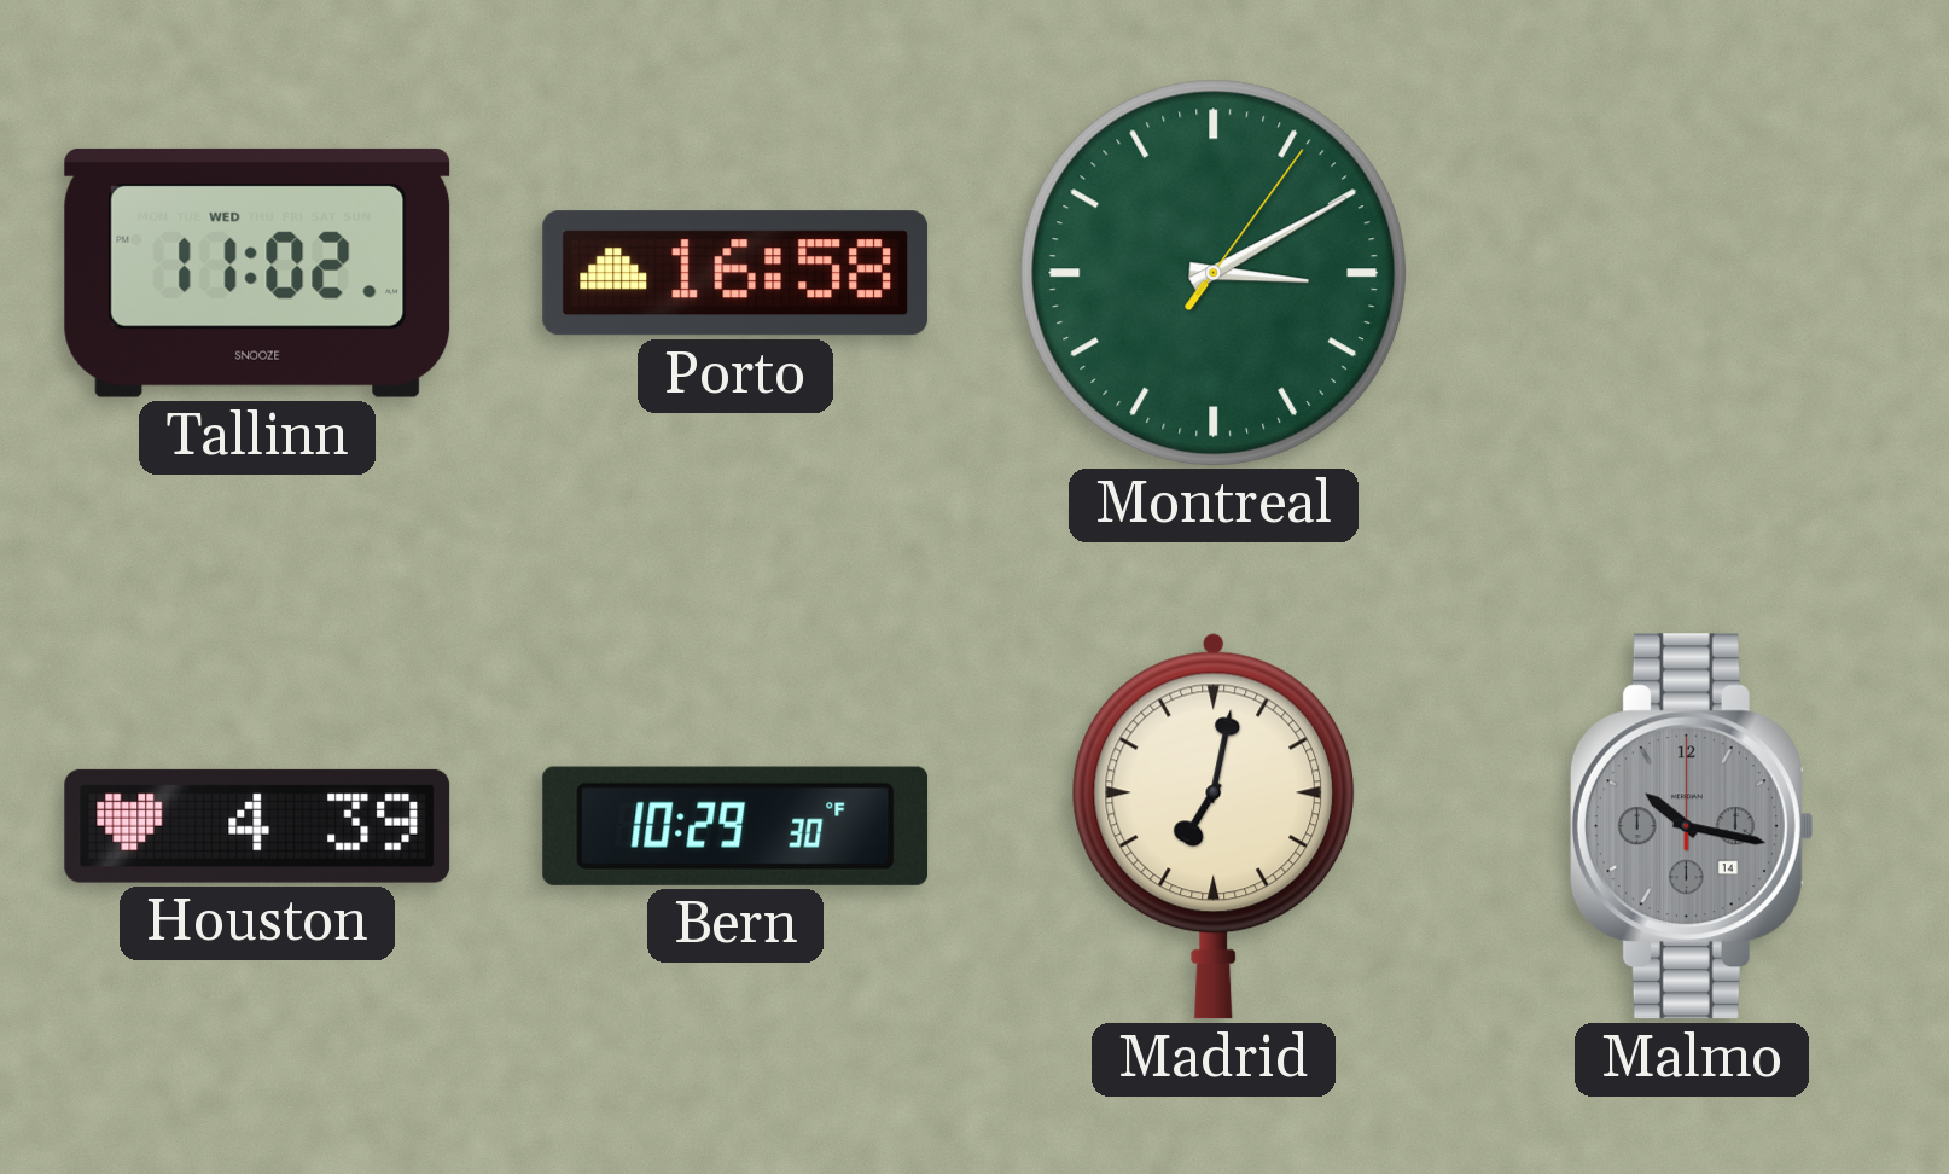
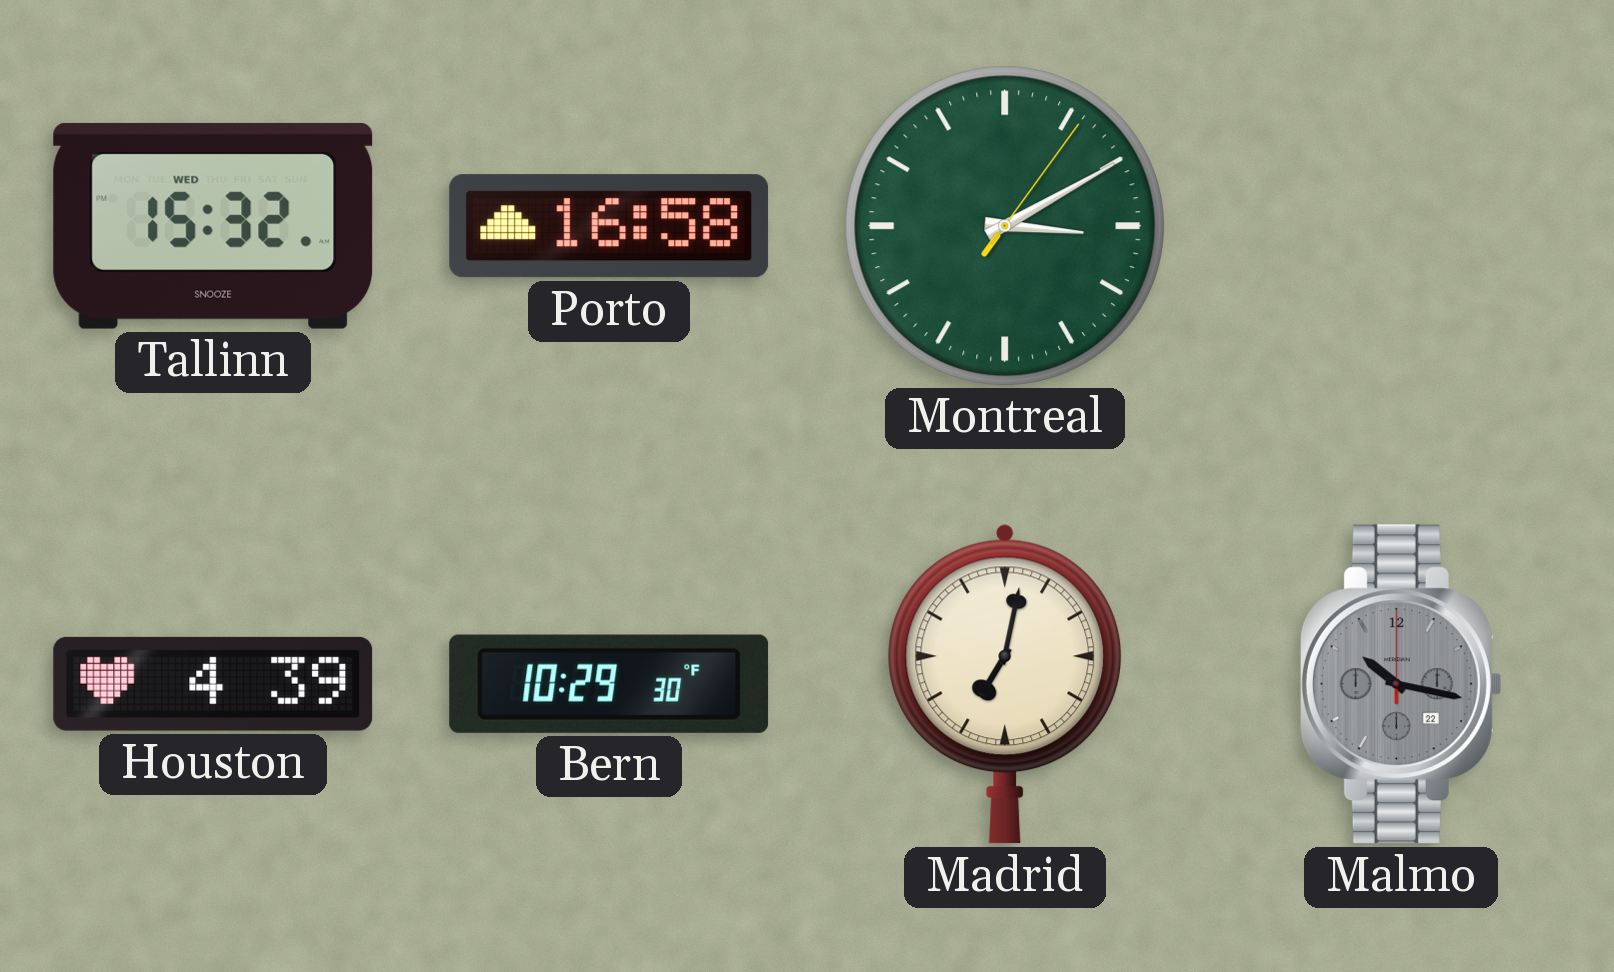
Tallinn: 11:02 -> 15:32
Malmo date: 14 -> 22
